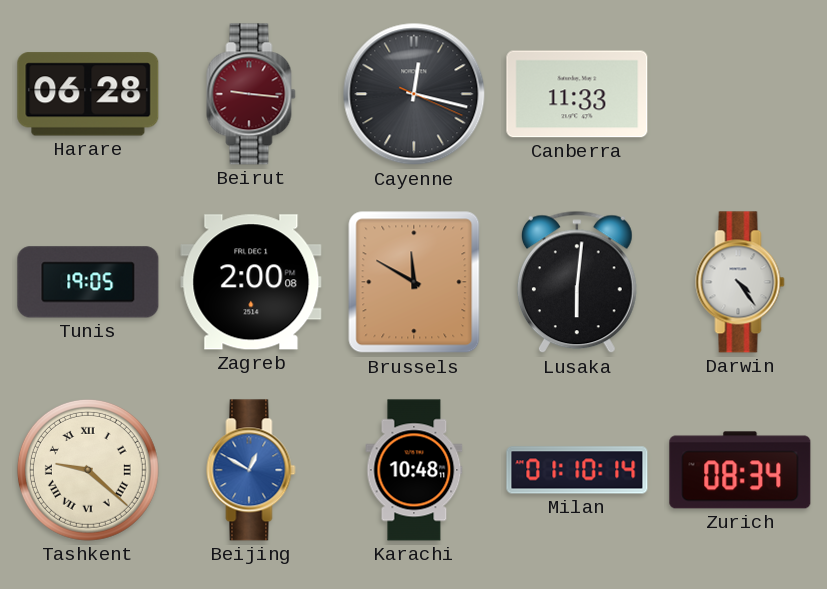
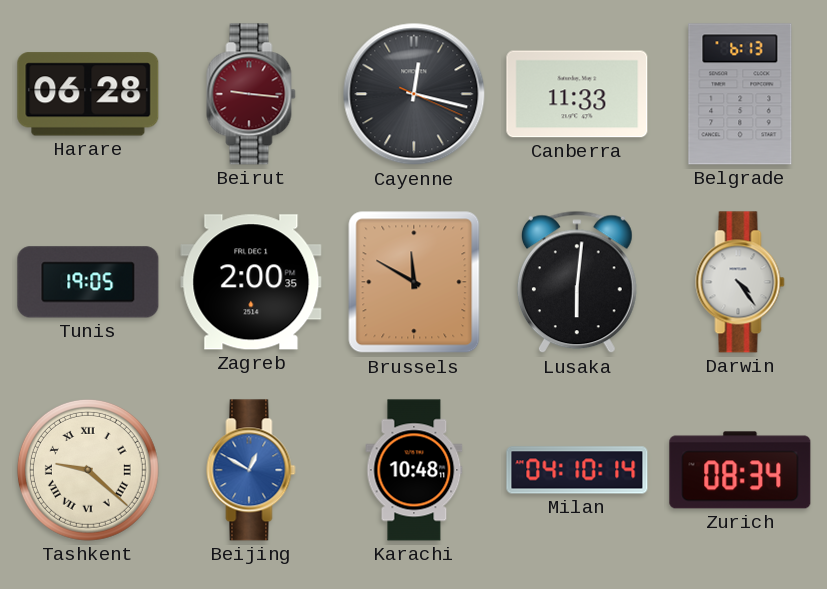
Belgrade: none -> 6:13
Zagreb: 2:00:08 -> 2:00:35
Milan: 01:10 -> 04:10
